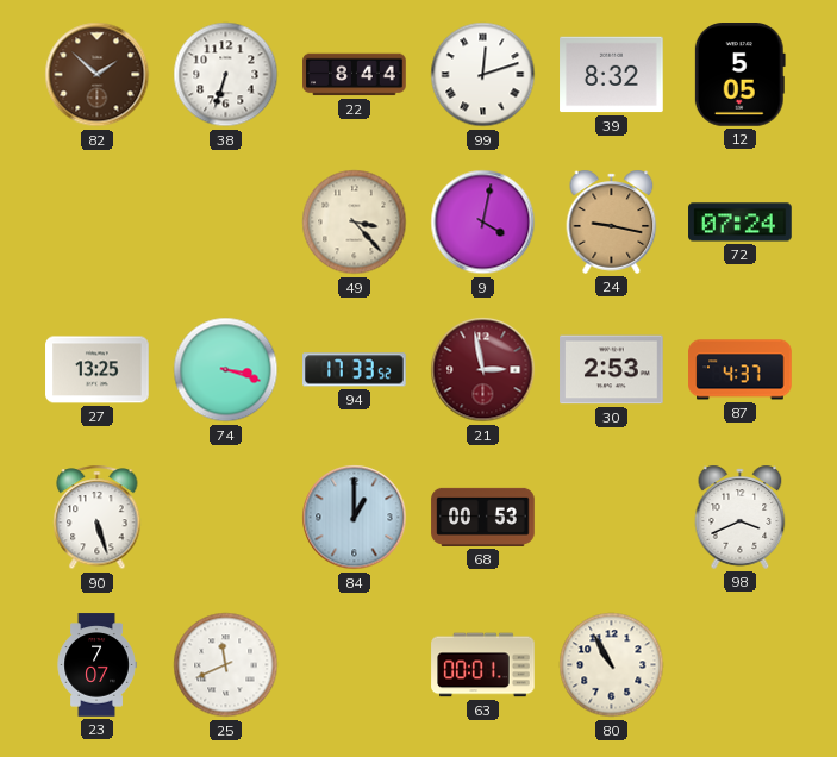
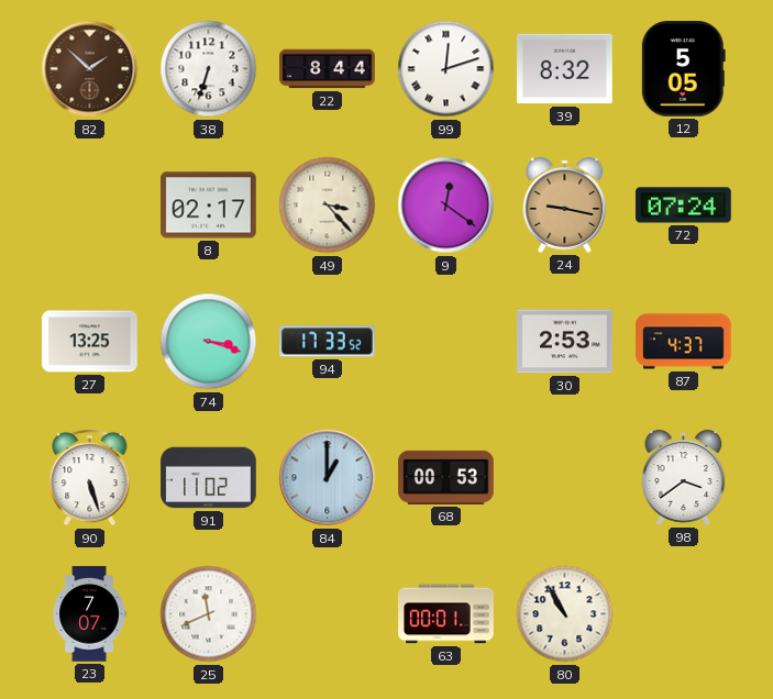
8: none -> 02:17
9: 4:02 -> 12:21
21: 2:58 -> none
91: none -> 11:02
98: 3:41 -> 3:39
